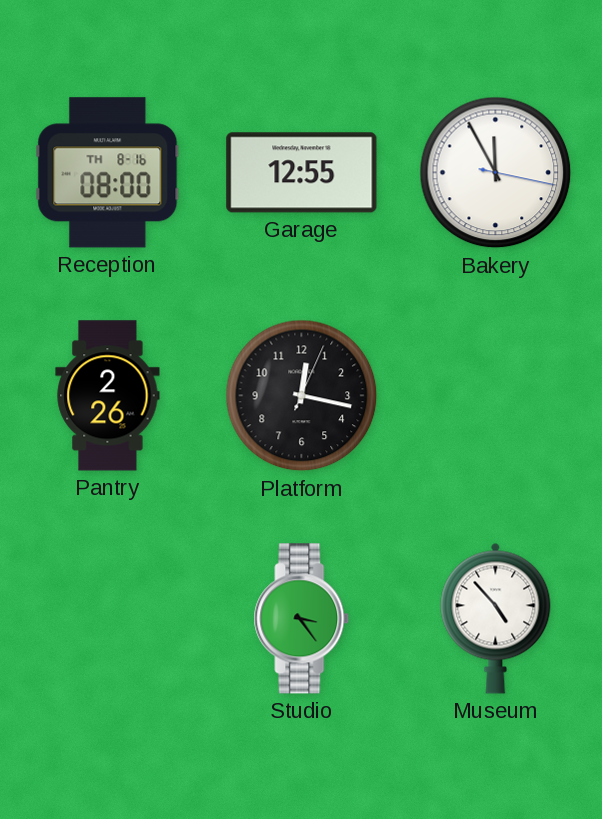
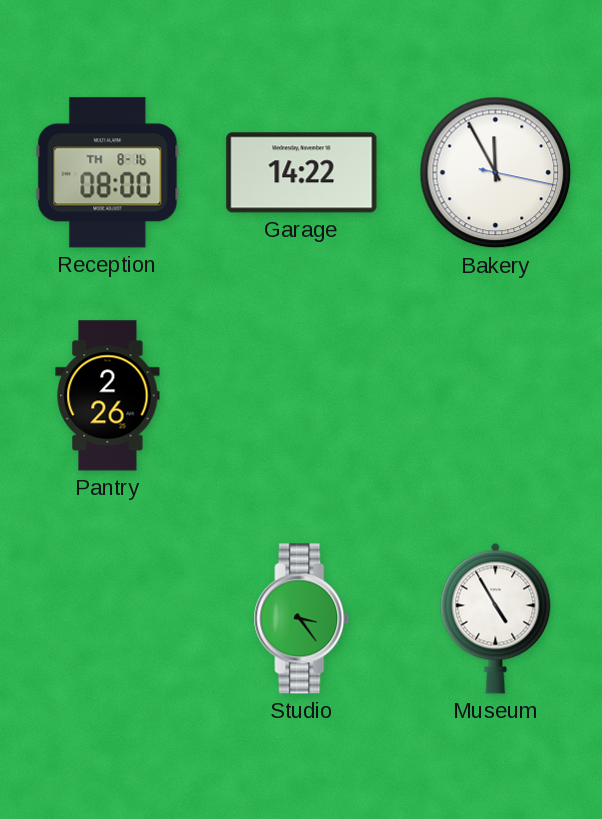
Garage: 12:55 -> 14:22
Platform: 12:17 -> none
Museum: 4:53 -> 4:55
